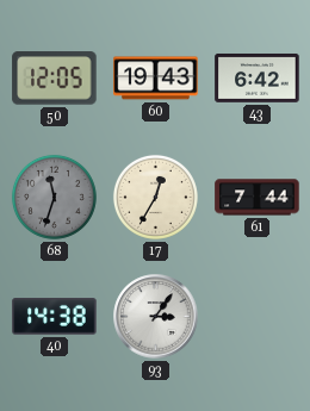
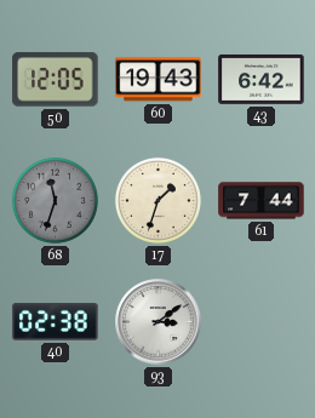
17: 12:35 -> 1:33
40: 14:38 -> 02:38
93: 3:06 -> 3:09
